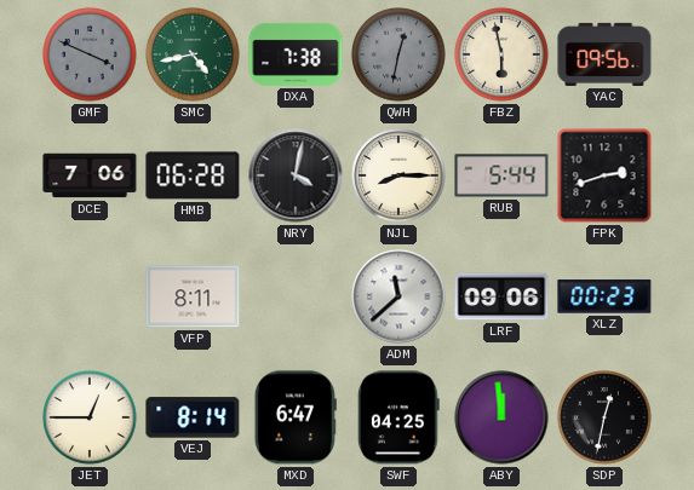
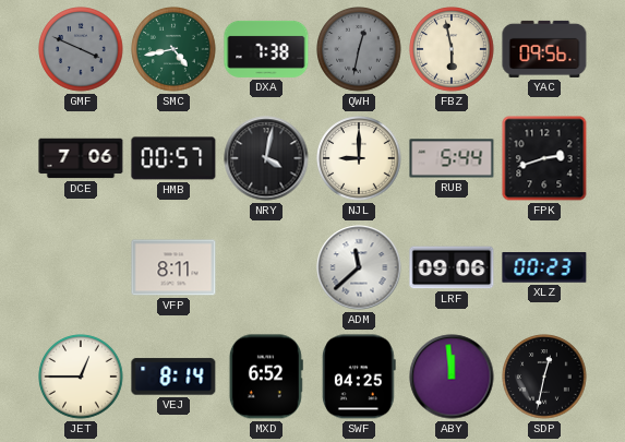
HMB: 06:28 -> 00:57
NJL: 8:15 -> 9:00
MXD: 6:47 -> 6:52
